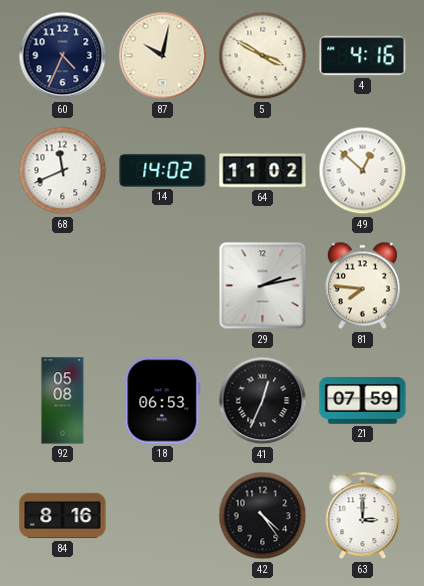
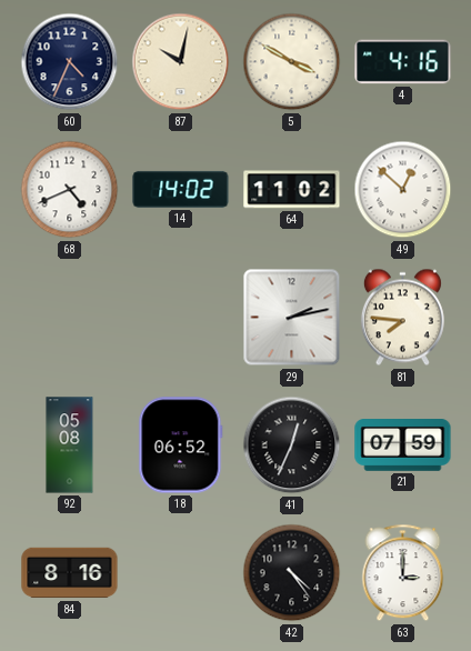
68: 11:41 -> 4:41
18: 06:53 -> 06:52
